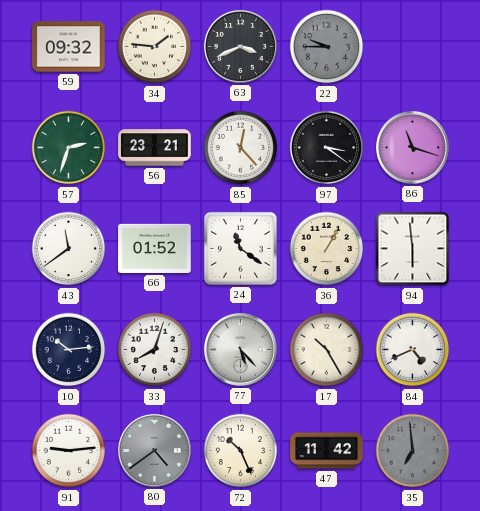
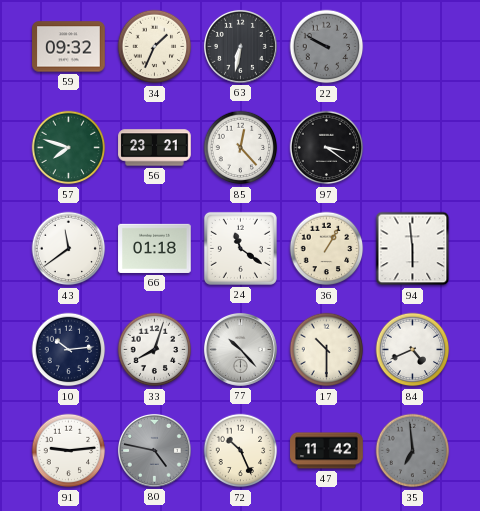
34: 1:46 -> 1:34
63: 3:41 -> 6:32
22: 9:45 -> 9:50
57: 2:33 -> 7:48
86: 11:18 -> none
66: 01:52 -> 01:18
77: 5:23 -> 10:23
17: 10:25 -> 10:30
80: 4:39 -> 4:47
